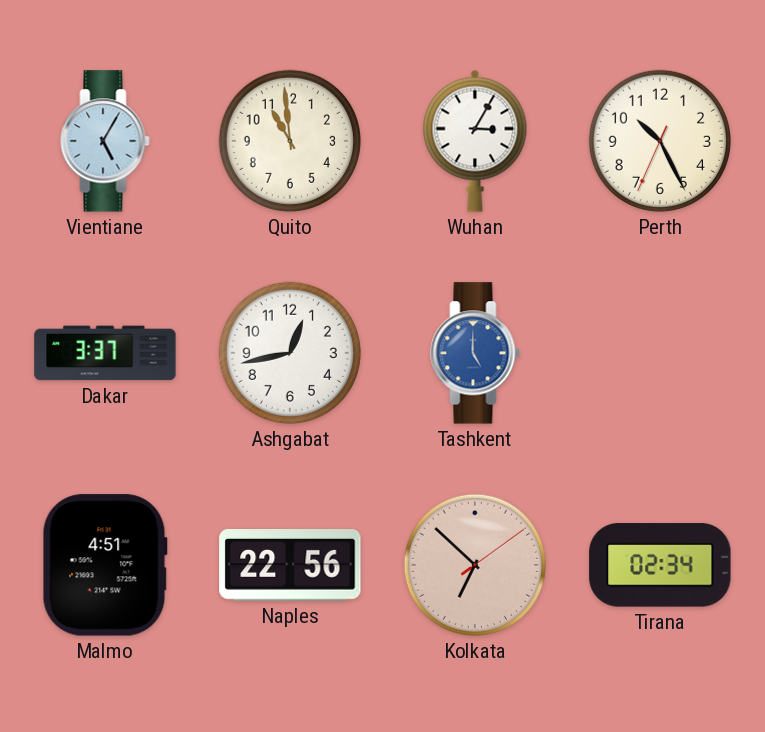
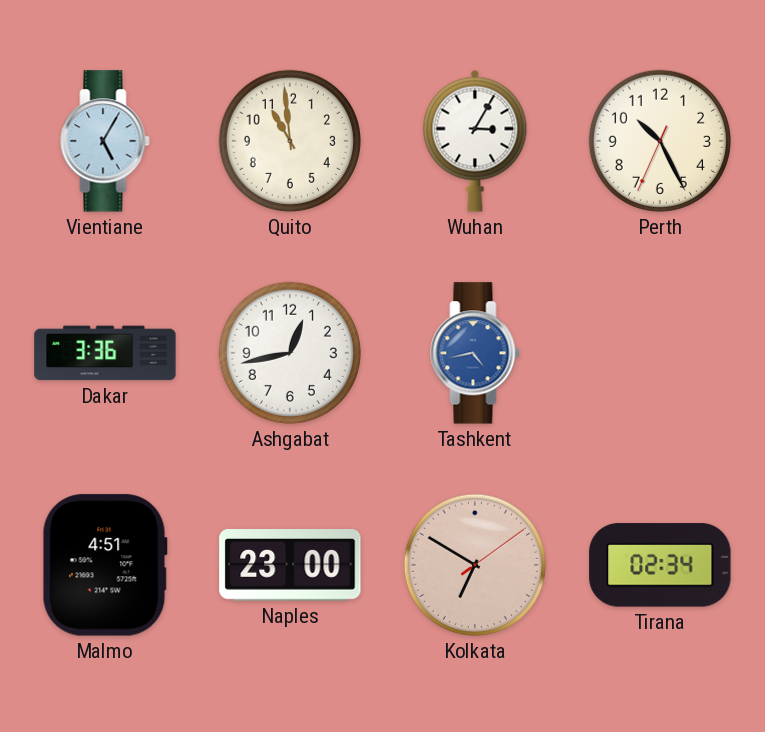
Dakar: 3:37 -> 3:36
Tashkent: 5:00 -> 4:43
Naples: 22:56 -> 23:00
Kolkata: 6:52 -> 6:50
